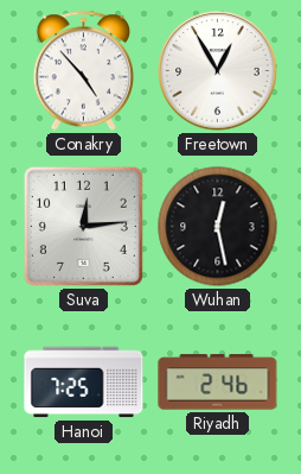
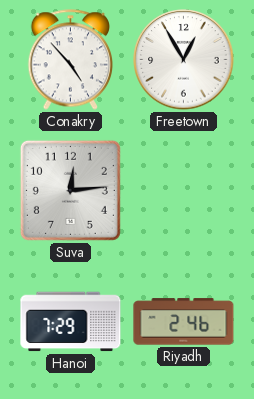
Wuhan: 12:28 -> none
Hanoi: 7:25 -> 7:29
